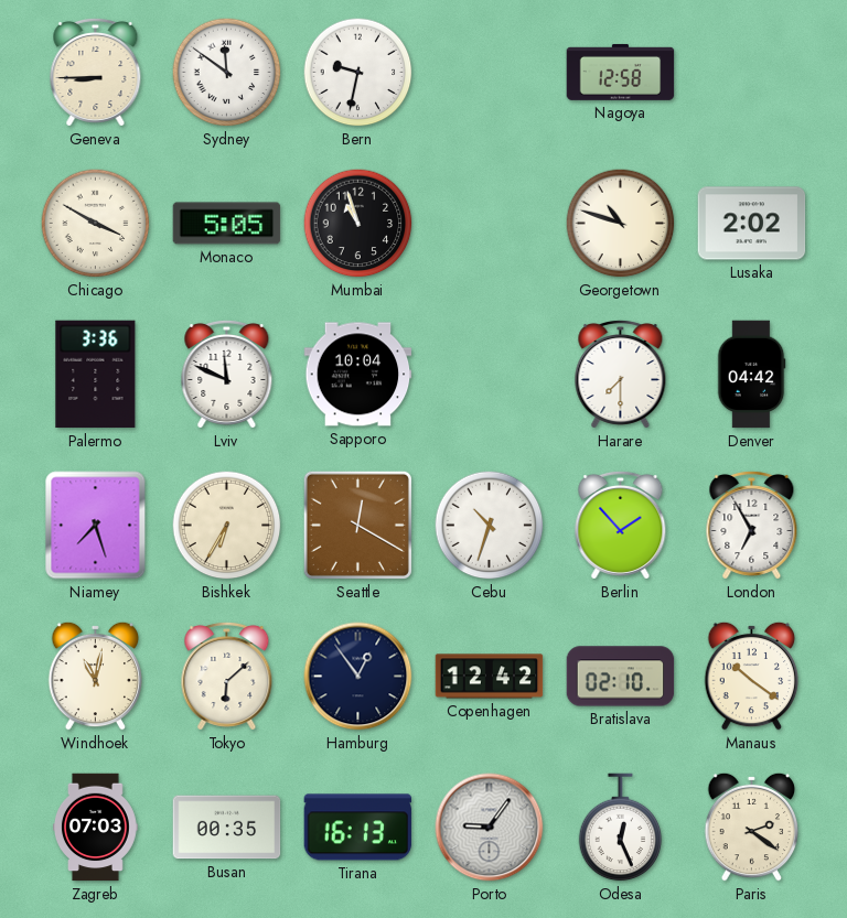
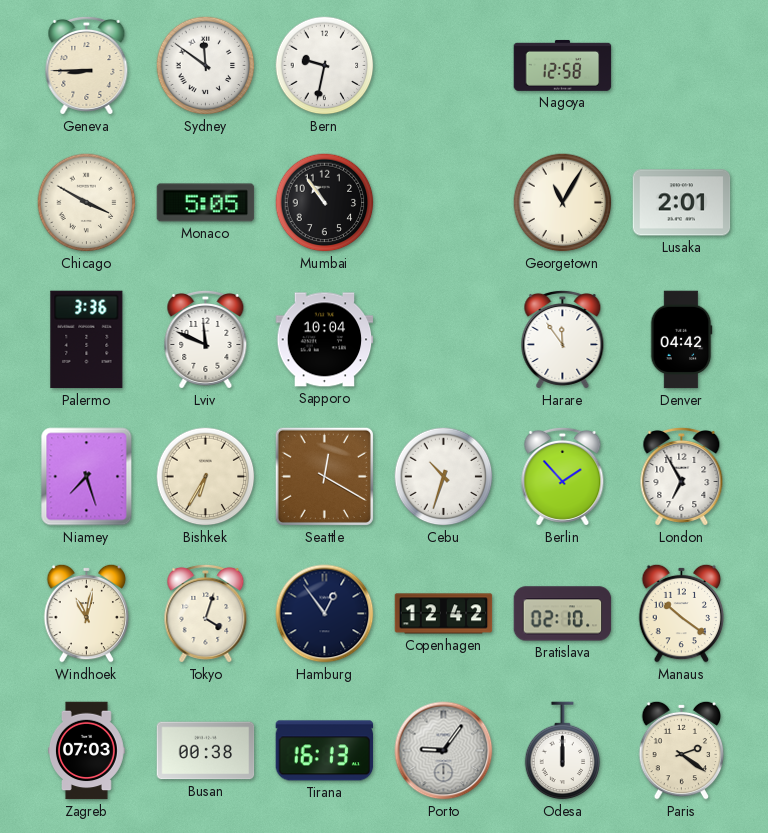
Mumbai: 10:57 -> 10:54
Georgetown: 10:48 -> 11:05
Lusaka: 2:02 -> 2:01
Harare: 7:30 -> 11:54
Tokyo: 6:08 -> 4:03
Busan: 00:35 -> 00:38
Odesa: 12:26 -> 12:00
